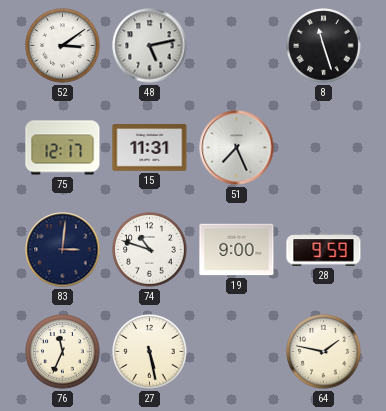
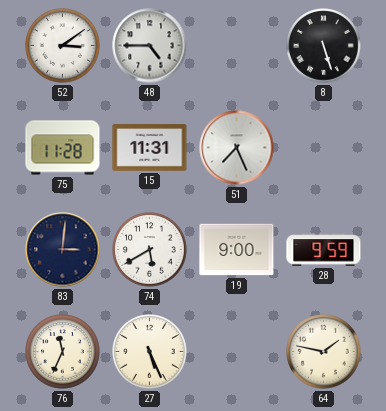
48: 5:13 -> 4:45
8: 11:27 -> 5:27
75: 12:17 -> 11:28
74: 10:48 -> 5:40
27: 5:28 -> 5:26
